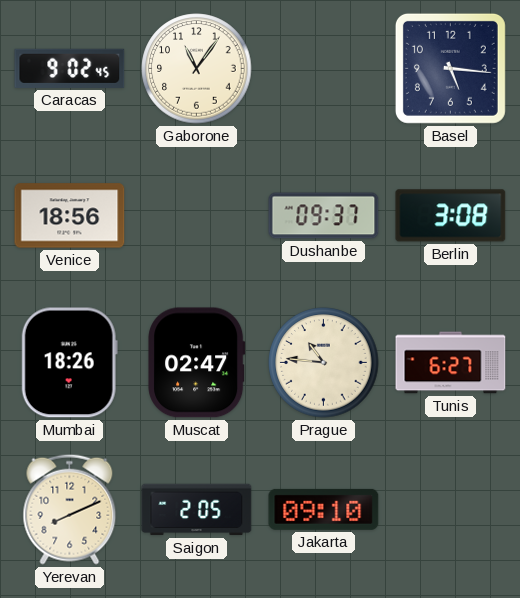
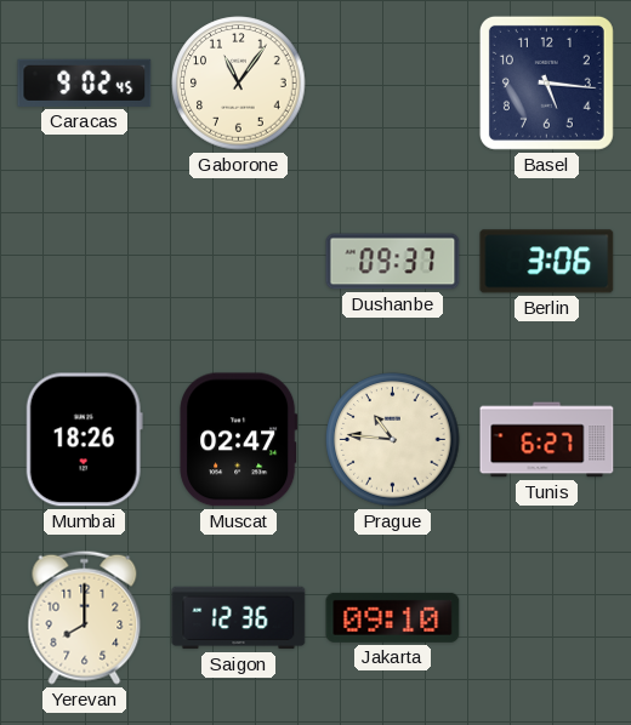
Venice: 18:56 -> none
Berlin: 3:08 -> 3:06
Yerevan: 8:11 -> 8:00
Saigon: 2:05 -> 12:36
